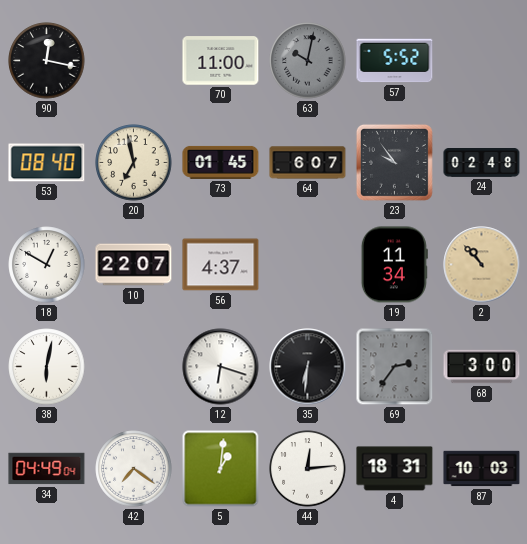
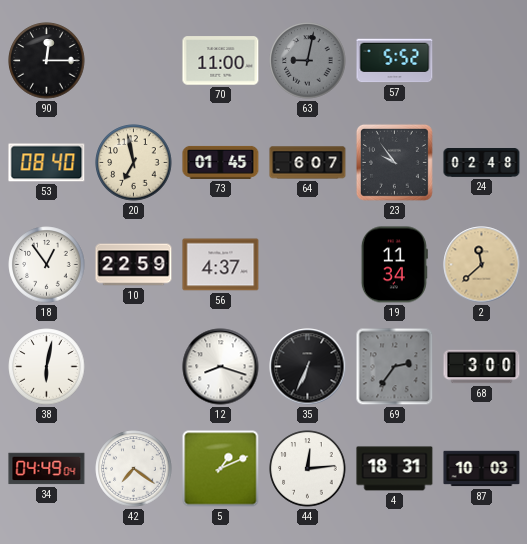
90: 12:17 -> 12:15
63: 10:02 -> 9:02
18: 12:50 -> 12:54
10: 22:07 -> 22:59
2: 10:53 -> 11:38
12: 6:18 -> 8:18
35: 6:31 -> 6:34
5: 1:01 -> 1:11
